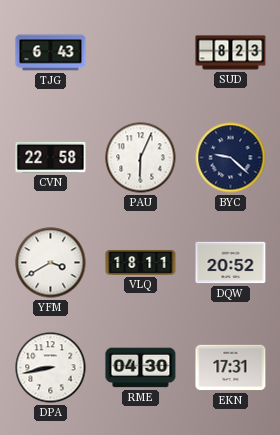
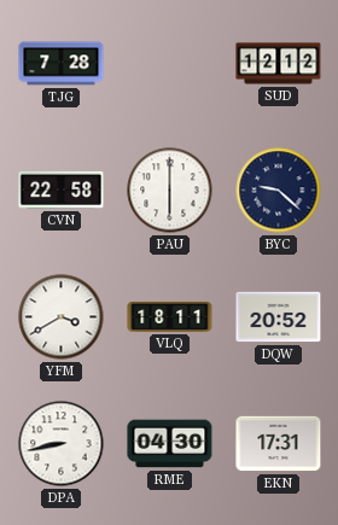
TJG: 6:43 -> 7:28
SUD: 8:23 -> 12:12
PAU: 6:04 -> 6:00
